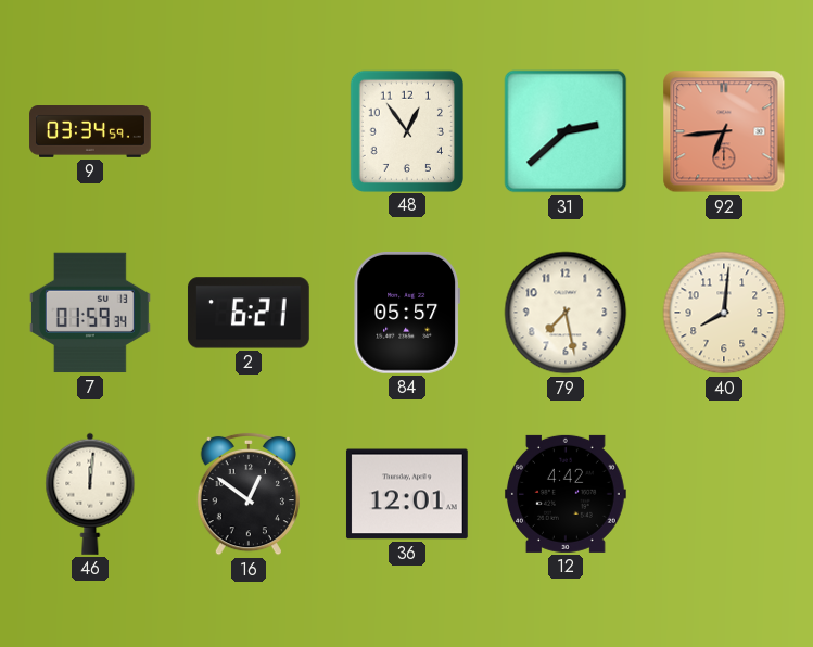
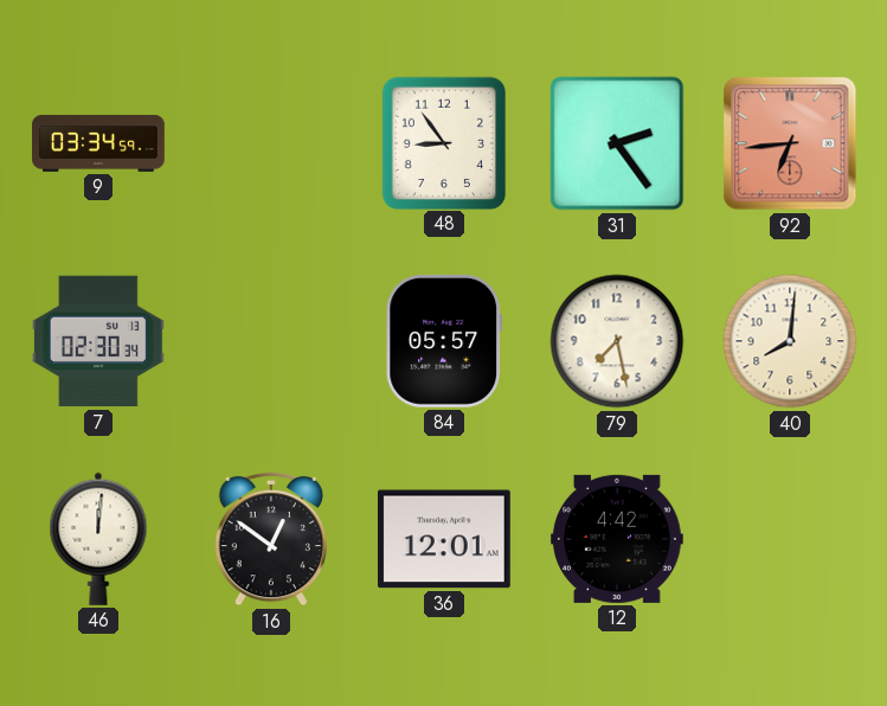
48: 12:54 -> 8:54
31: 2:38 -> 2:24
7: 01:59 -> 02:30
2: 6:21 -> none
